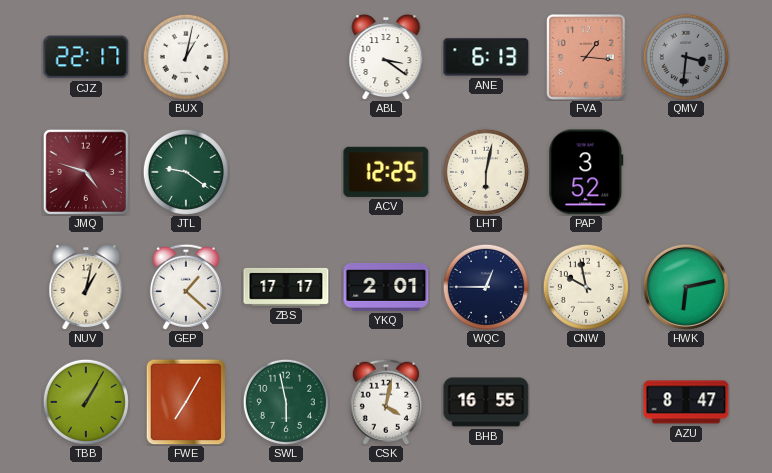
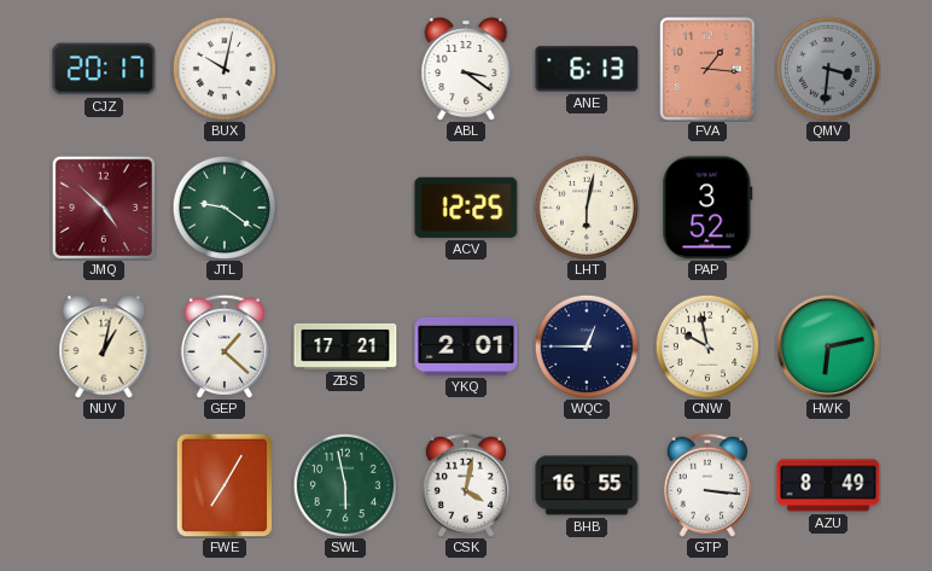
CJZ: 22:17 -> 20:17
BUX: 1:02 -> 10:02
JMQ: 4:48 -> 4:52
ZBS: 17:17 -> 17:21
TBB: 1:05 -> none
GTP: none -> 3:16
AZU: 8:47 -> 8:49
